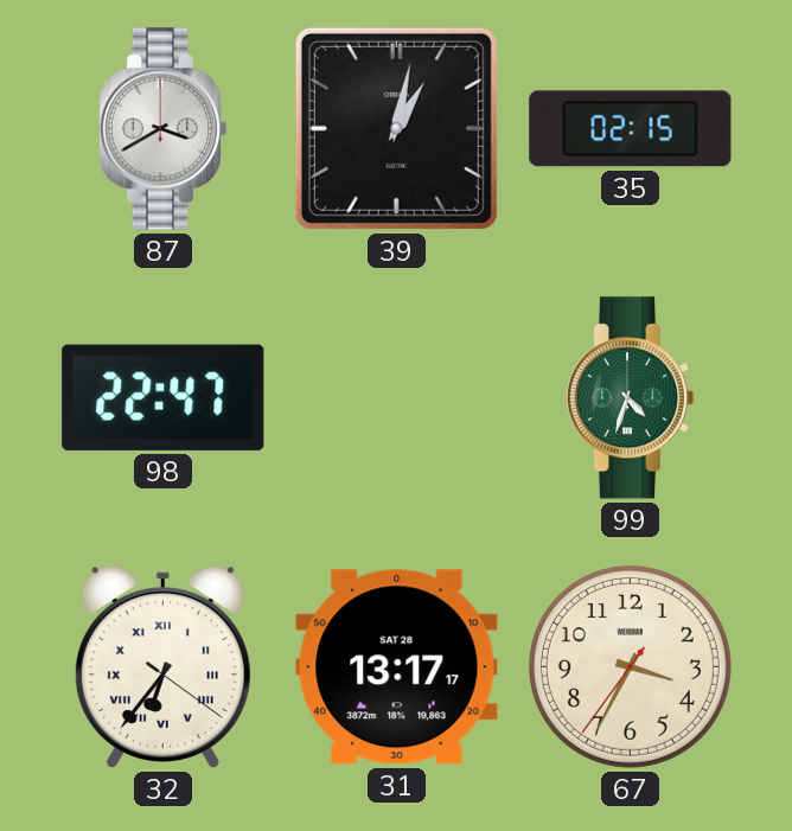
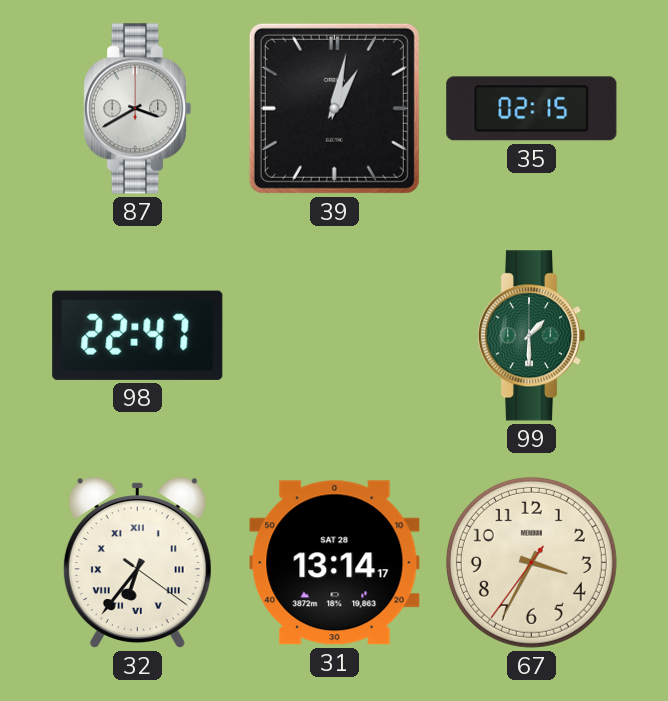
99: 4:33 -> 1:30
31: 13:17 -> 13:14
